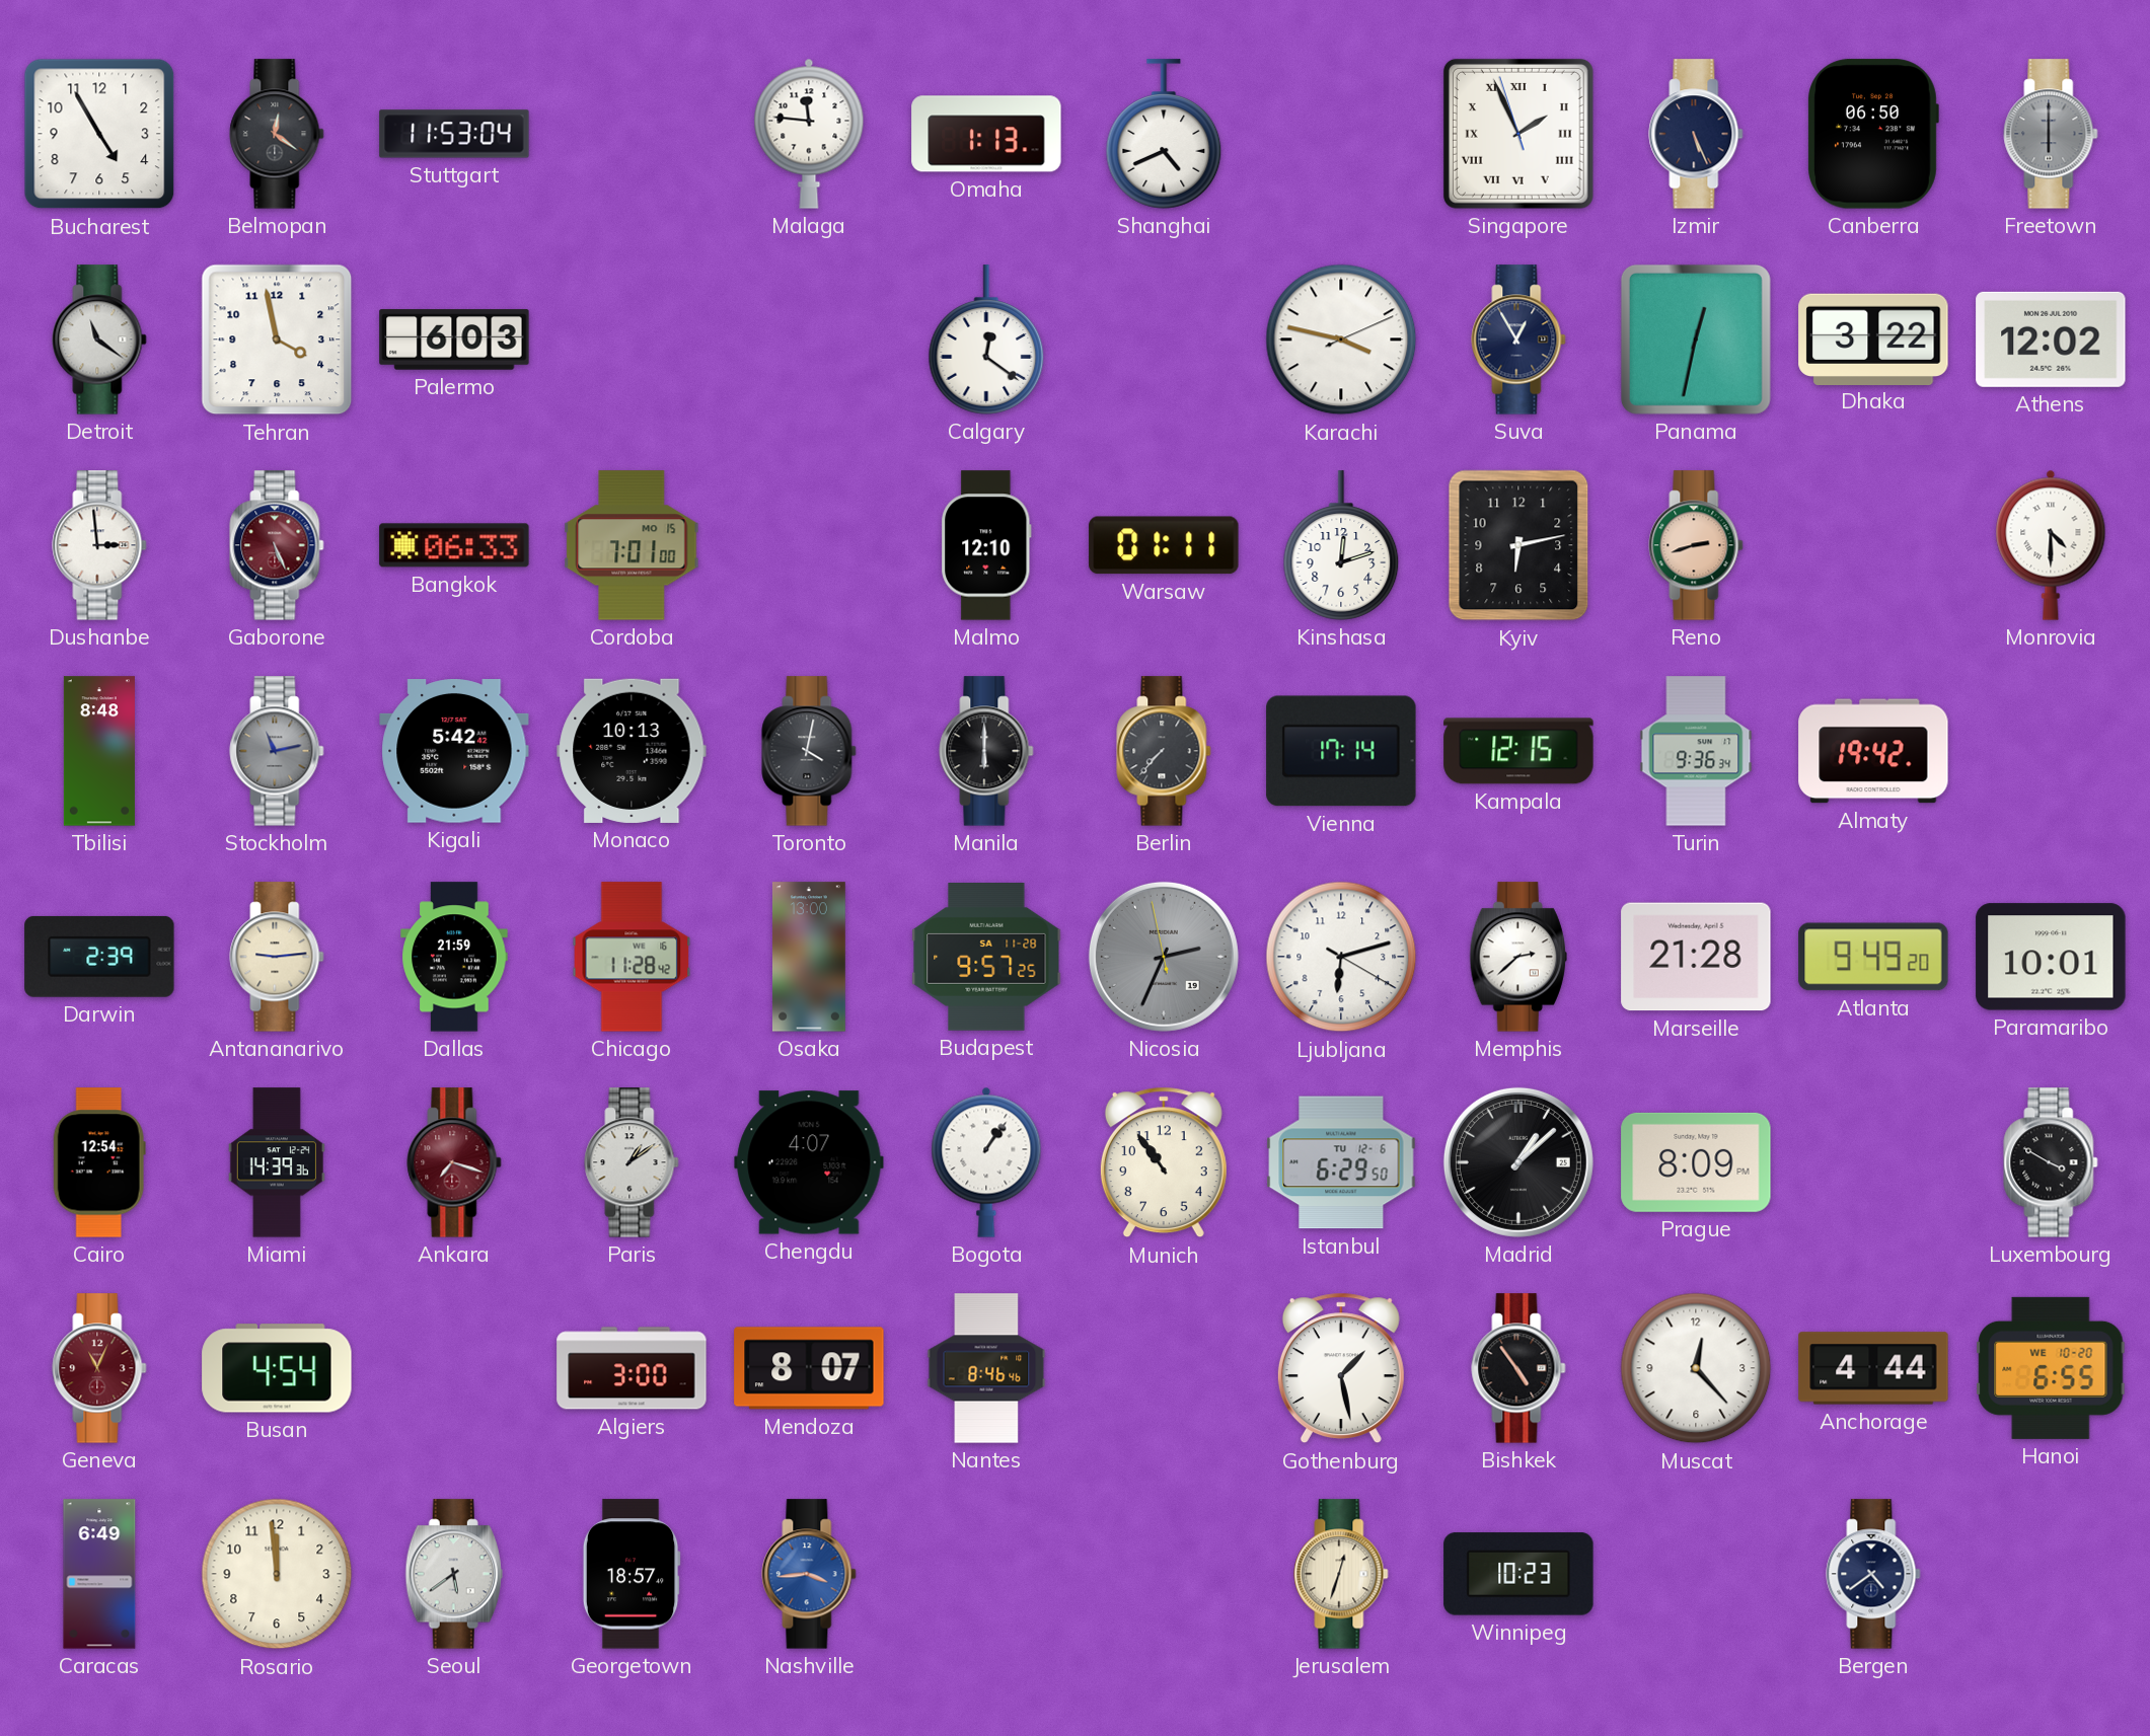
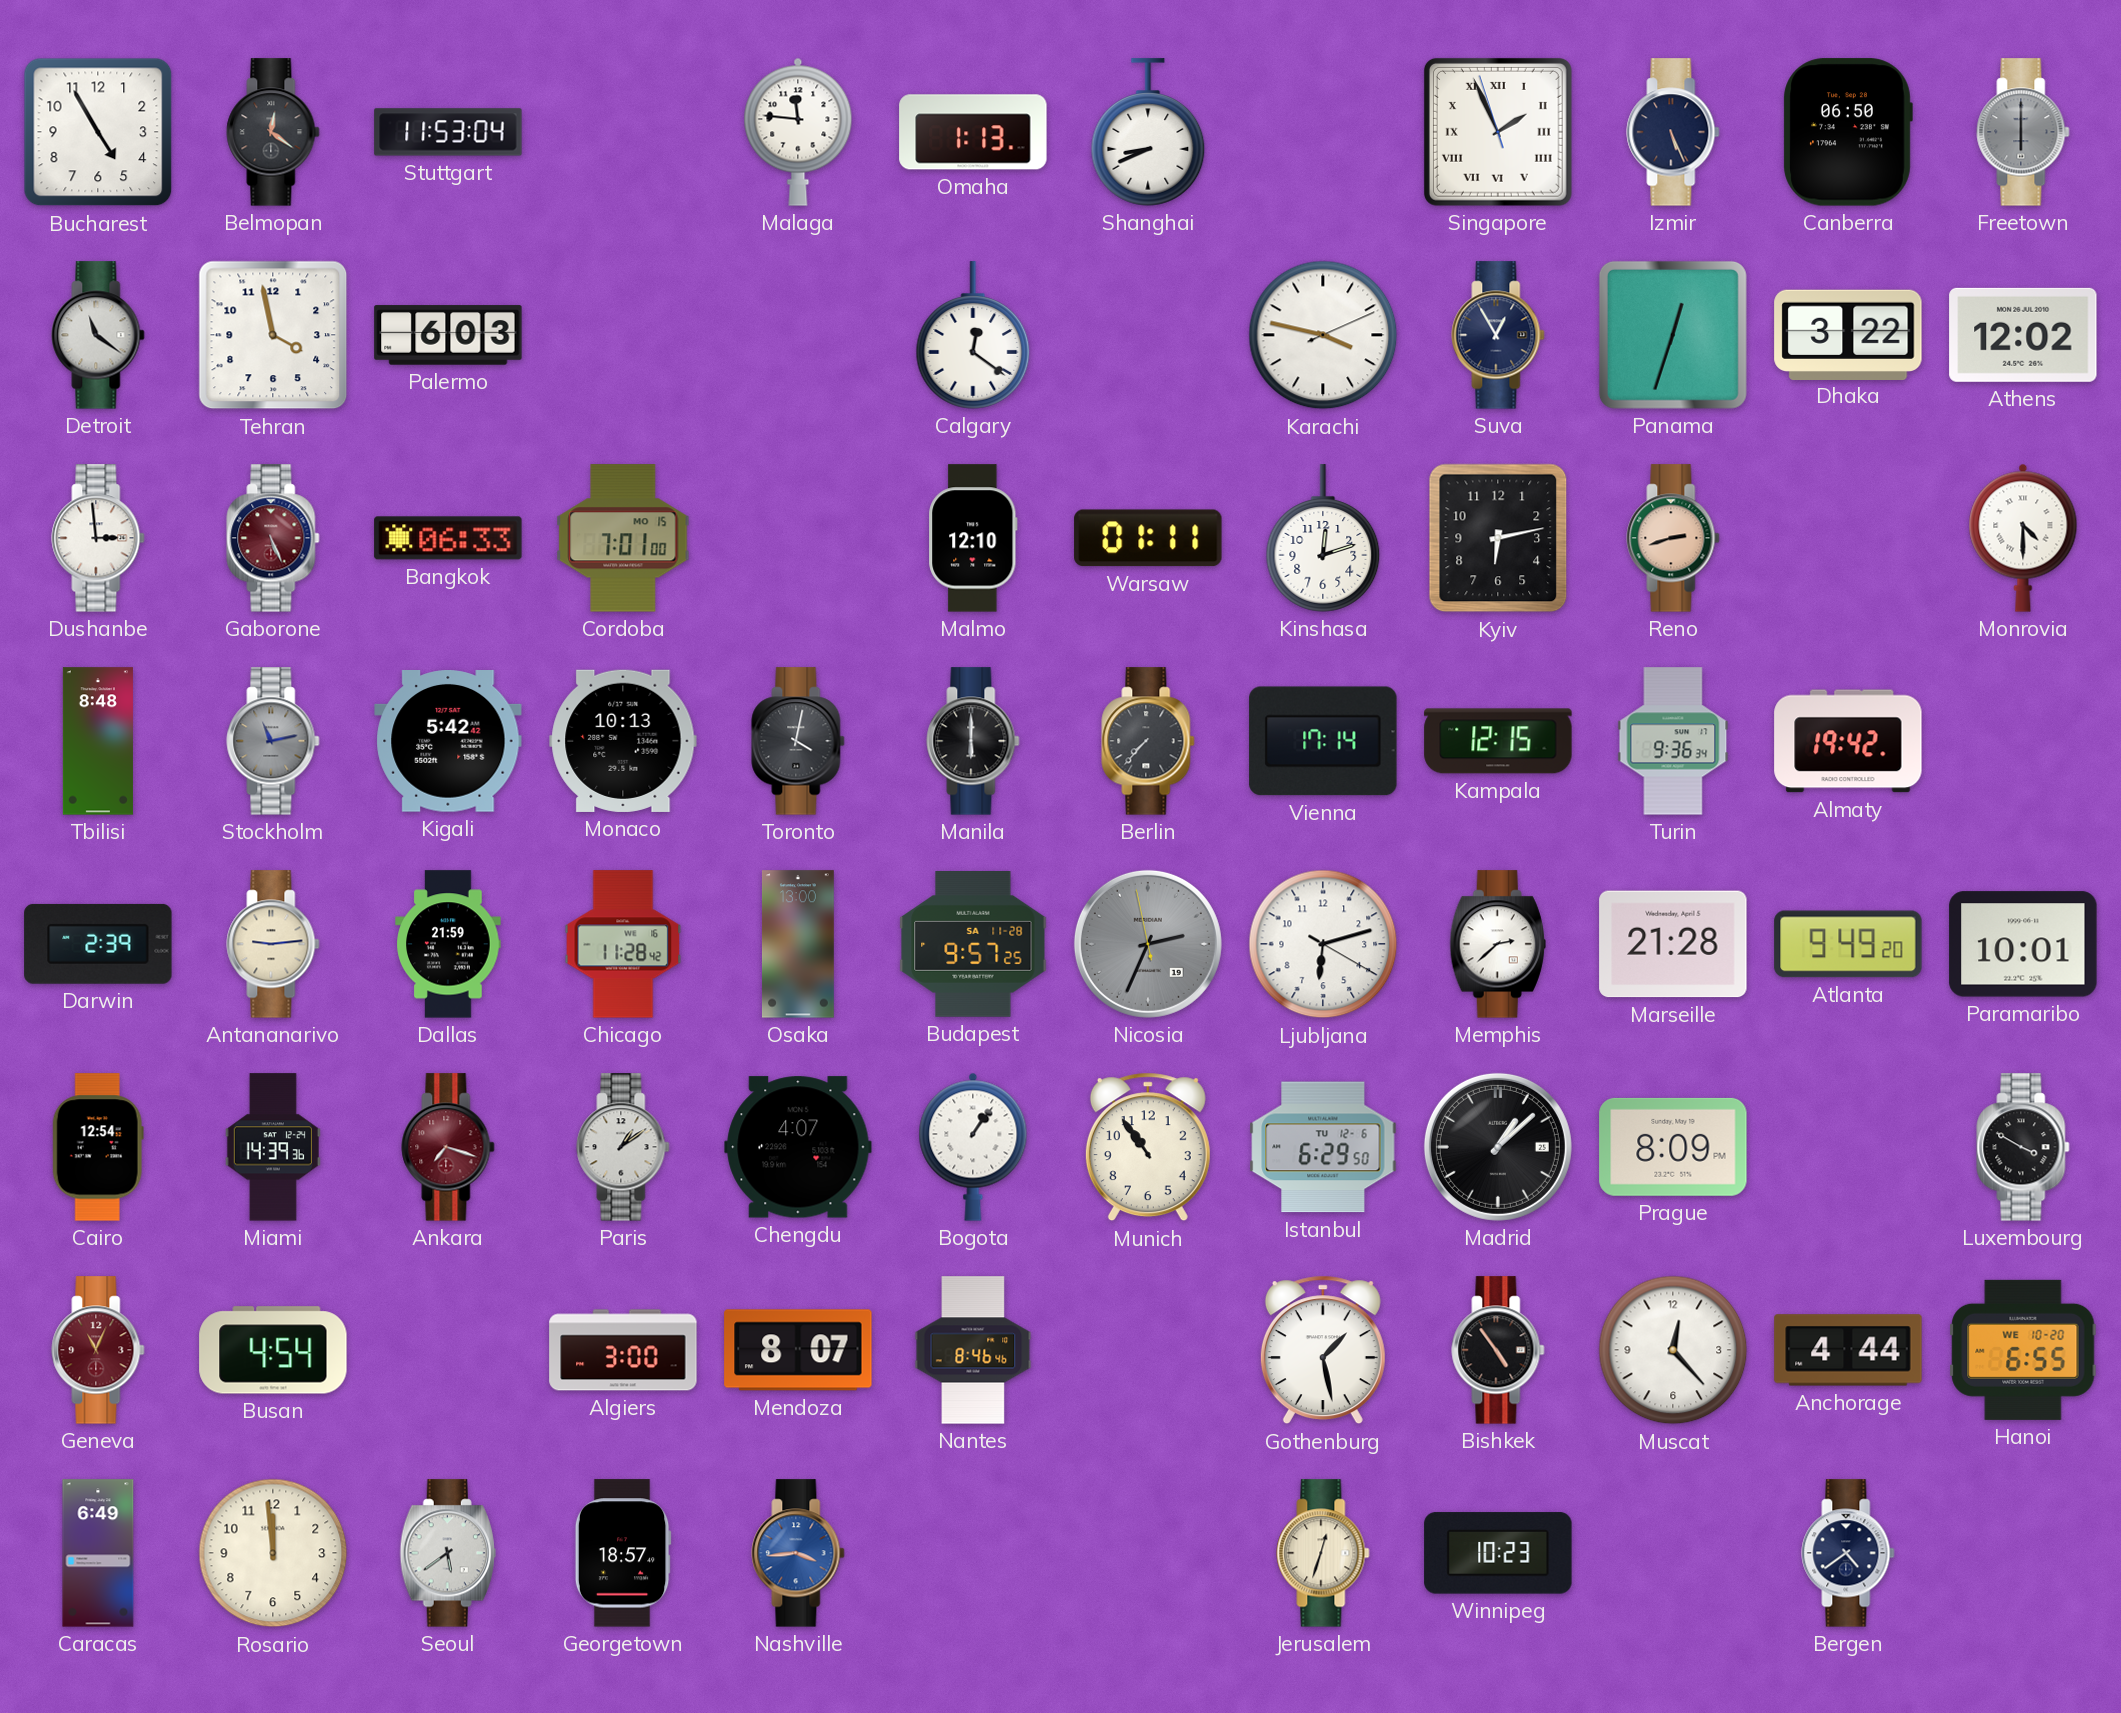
Shanghai: 4:41 -> 8:41
Panama: 12:32 -> 12:33
